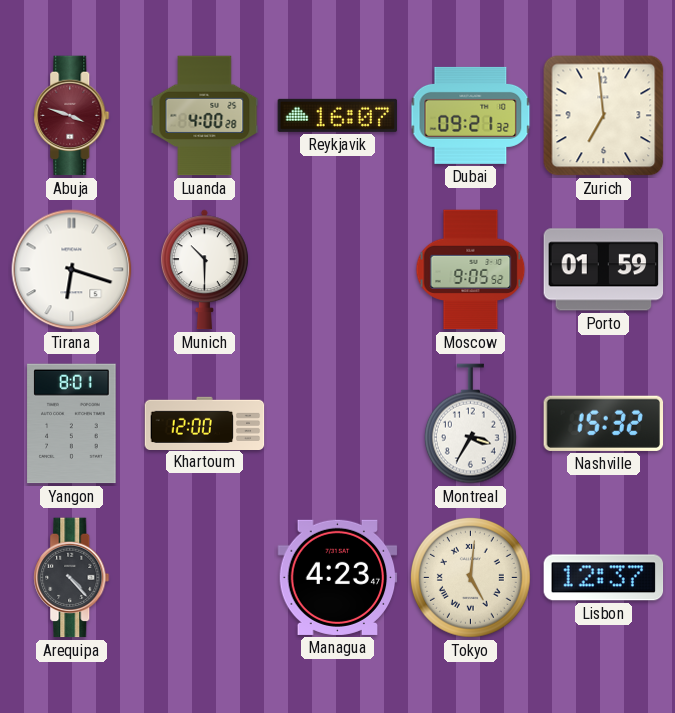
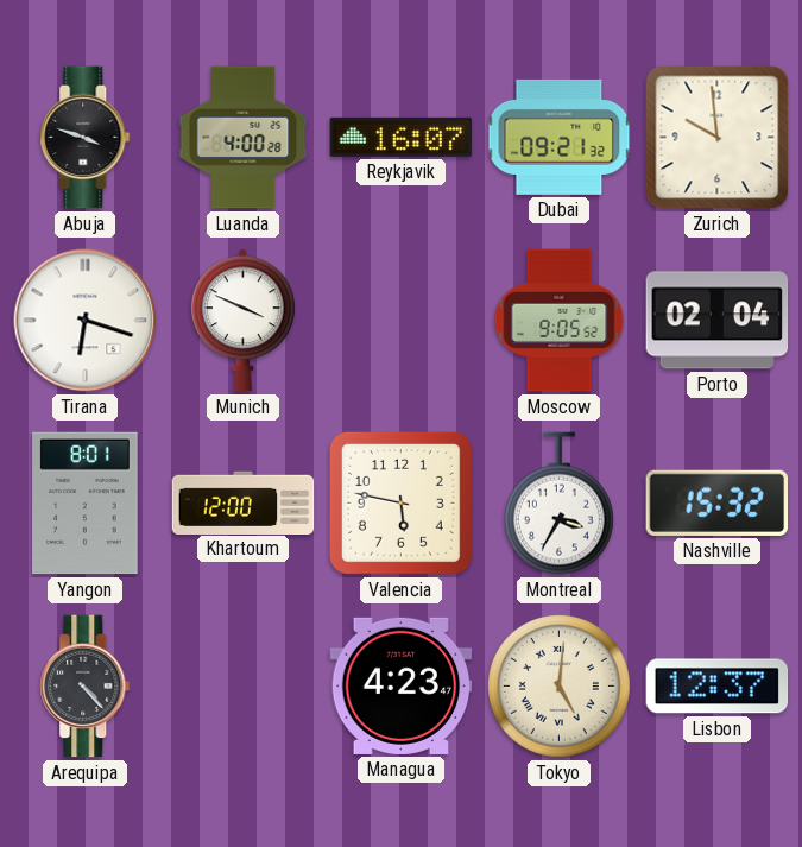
Abuja dial: burgundy -> black
Zurich: 6:59 -> 9:59
Munich: 10:30 -> 3:49
Porto: 01:59 -> 02:04
Valencia: none -> 5:47
